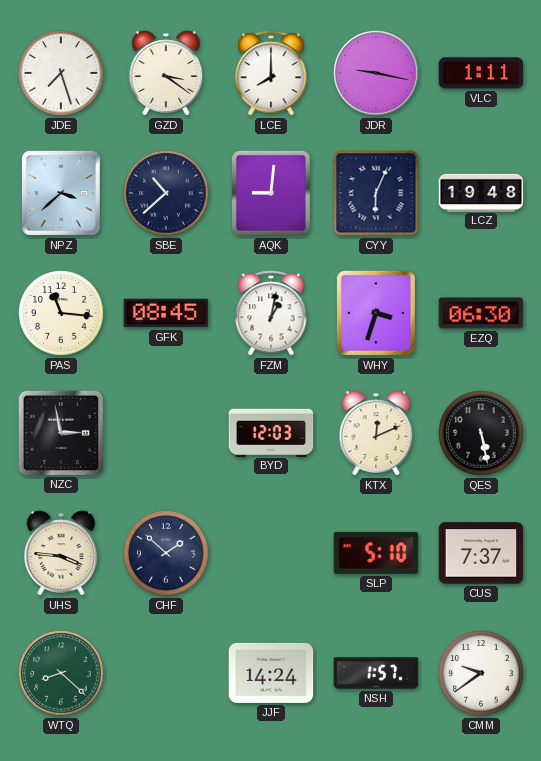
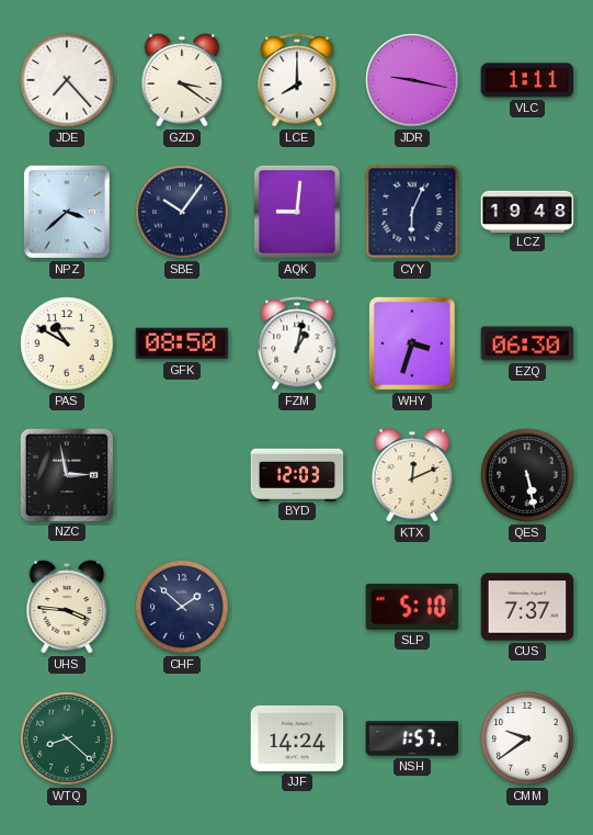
JDE: 7:27 -> 7:23
SBE: 10:38 -> 10:06
PAS: 11:16 -> 10:50
GFK: 08:45 -> 08:50
